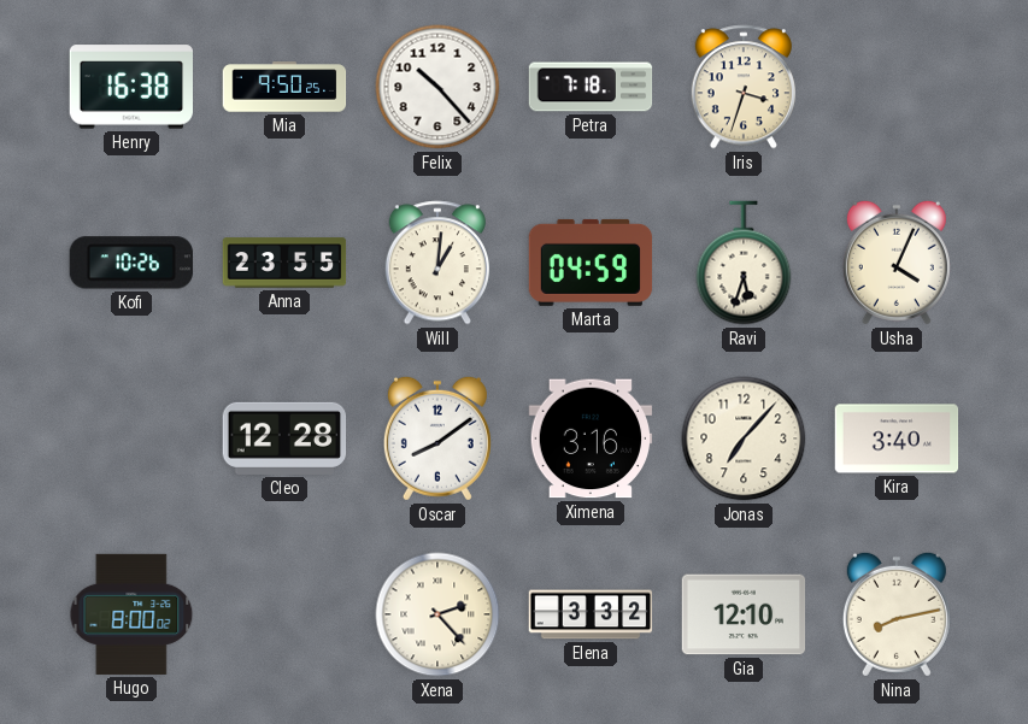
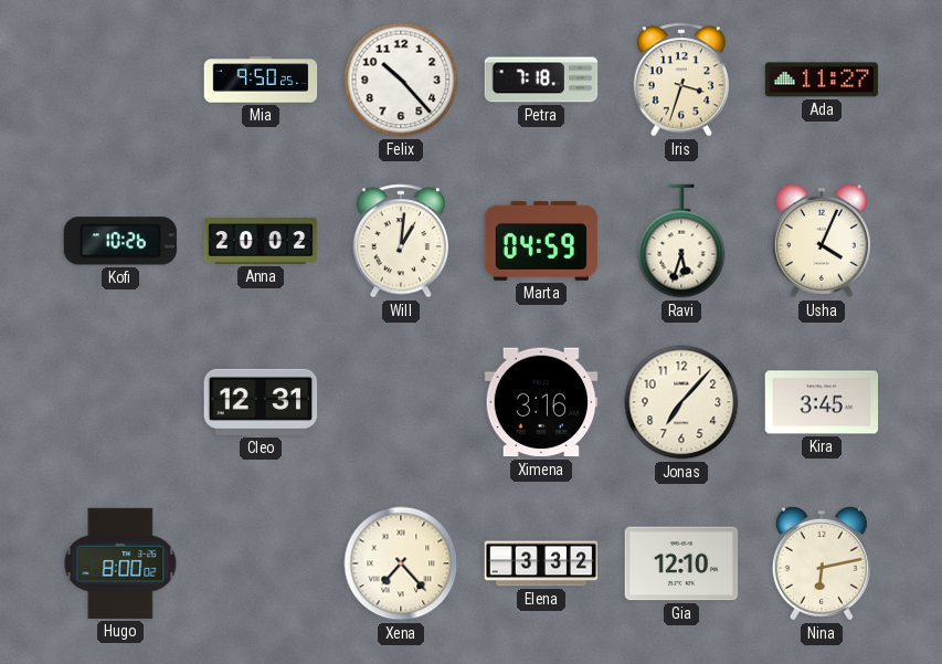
Henry: 16:38 -> none
Ada: none -> 11:27
Anna: 23:55 -> 20:02
Cleo: 12:28 -> 12:31
Oscar: 8:09 -> none
Kira: 3:40 -> 3:45
Xena: 2:23 -> 7:23
Nina: 8:13 -> 6:13
